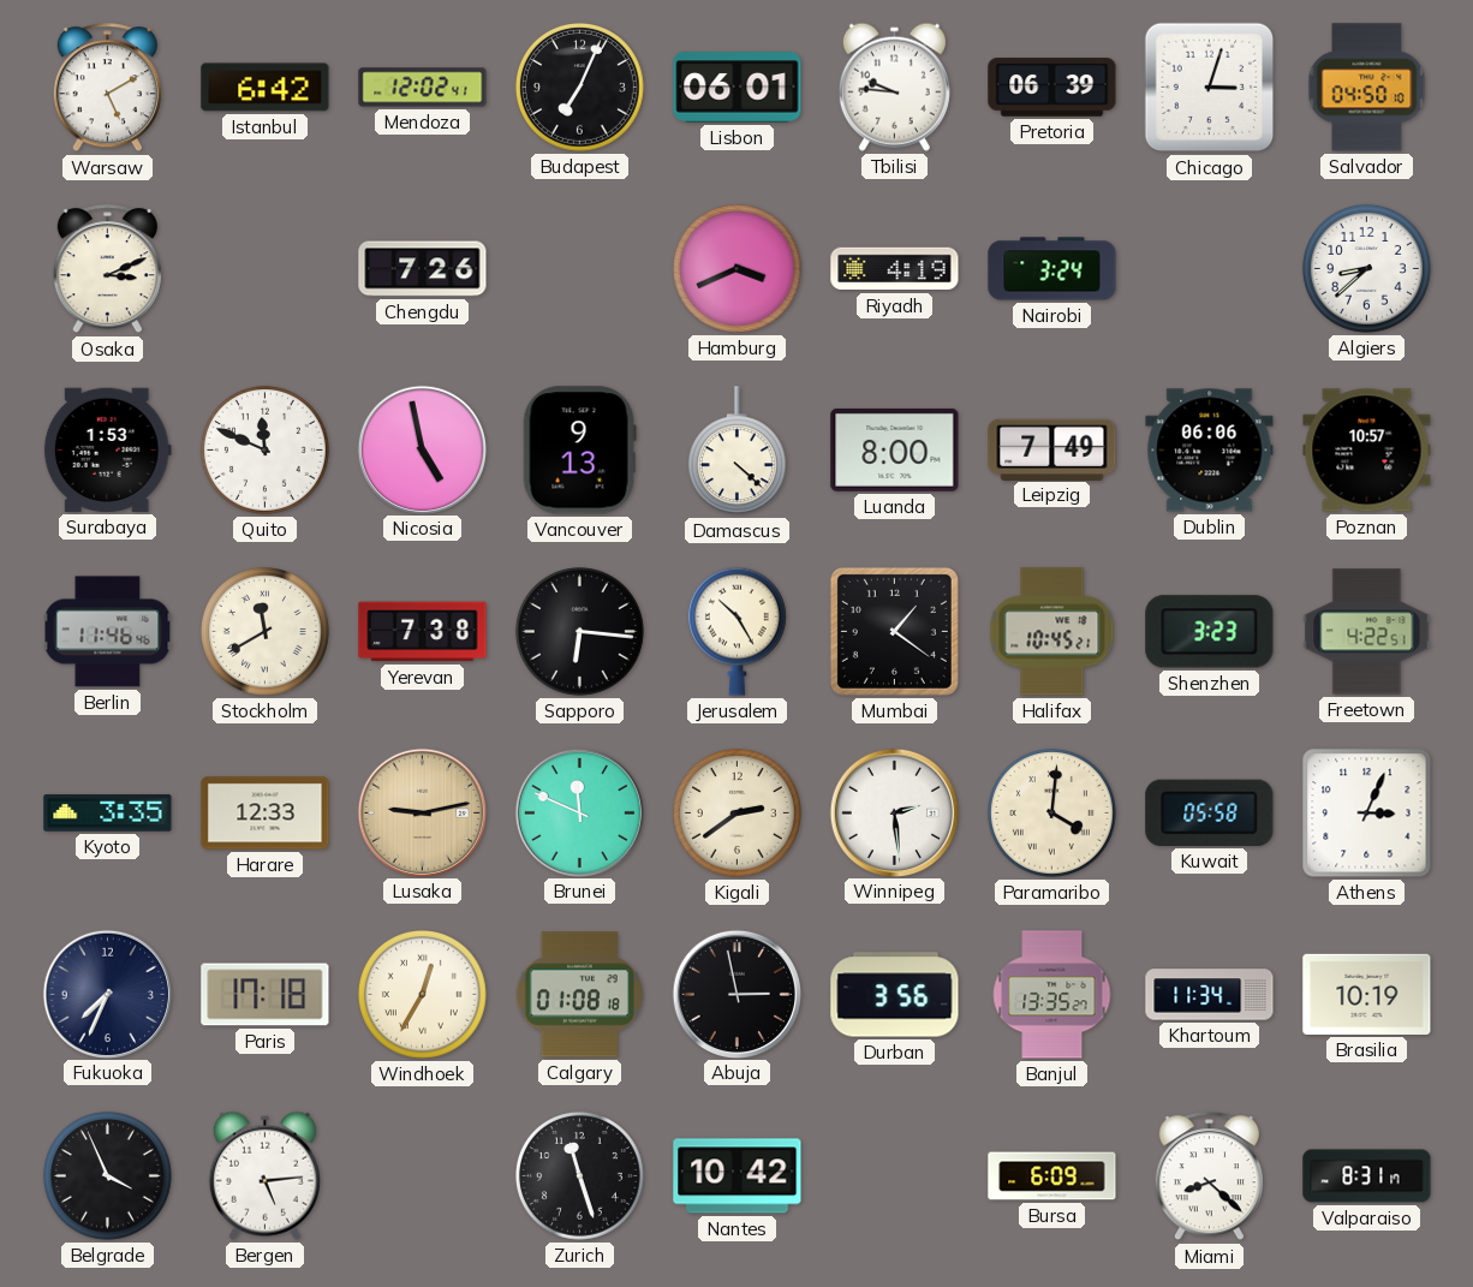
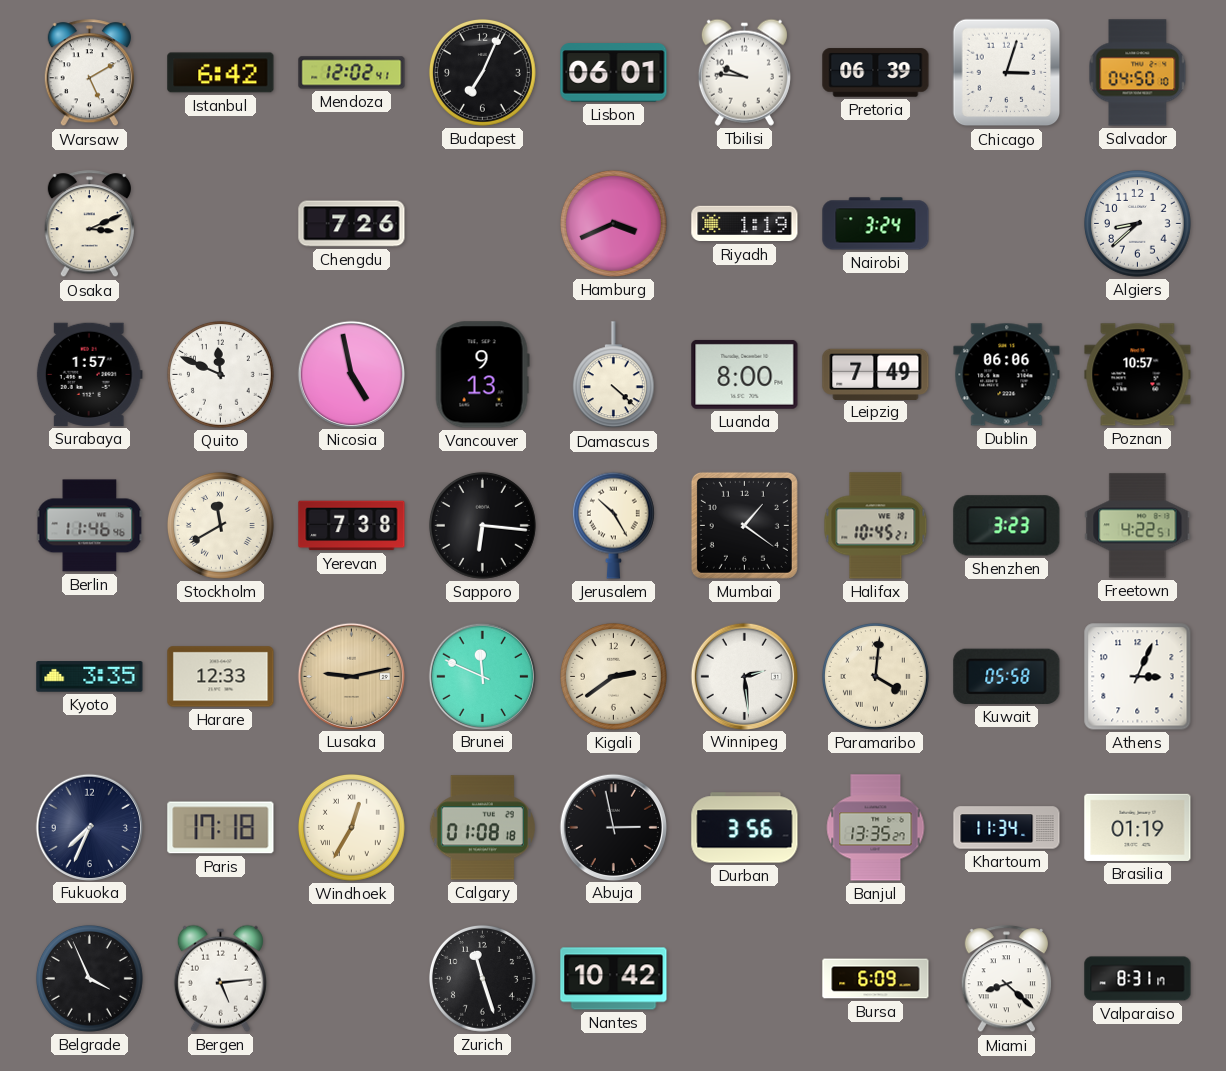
Riyadh: 4:19 -> 1:19
Surabaya: 1:53 -> 1:57
Brasilia: 10:19 -> 01:19
